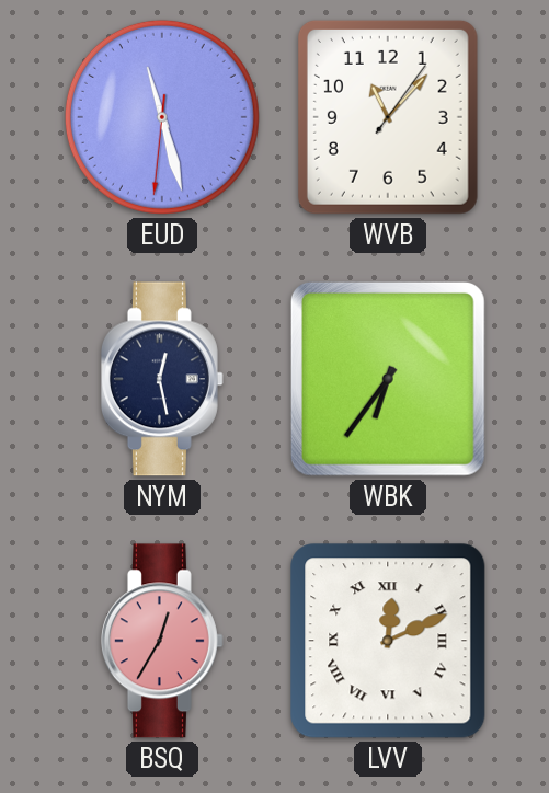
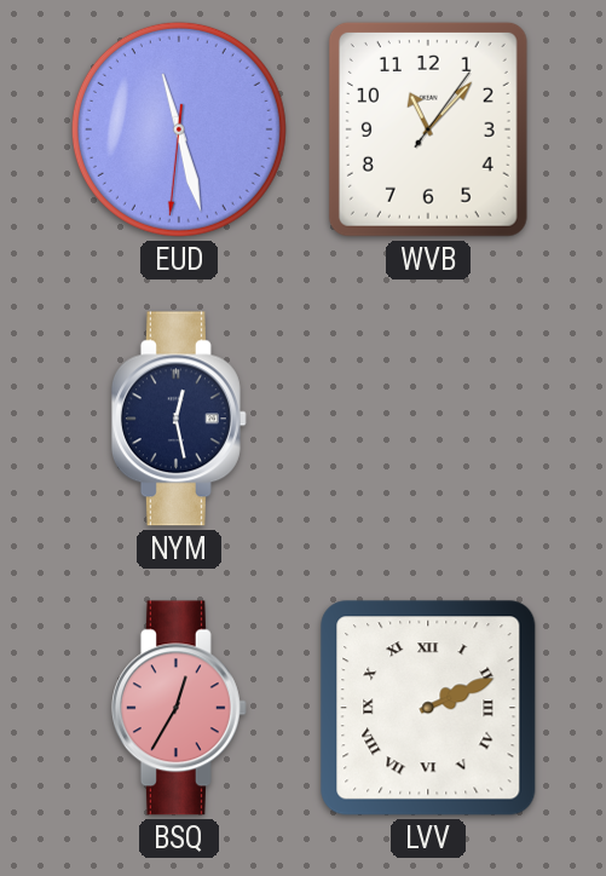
WBK: 6:36 -> none
LVV: 12:11 -> 2:11
